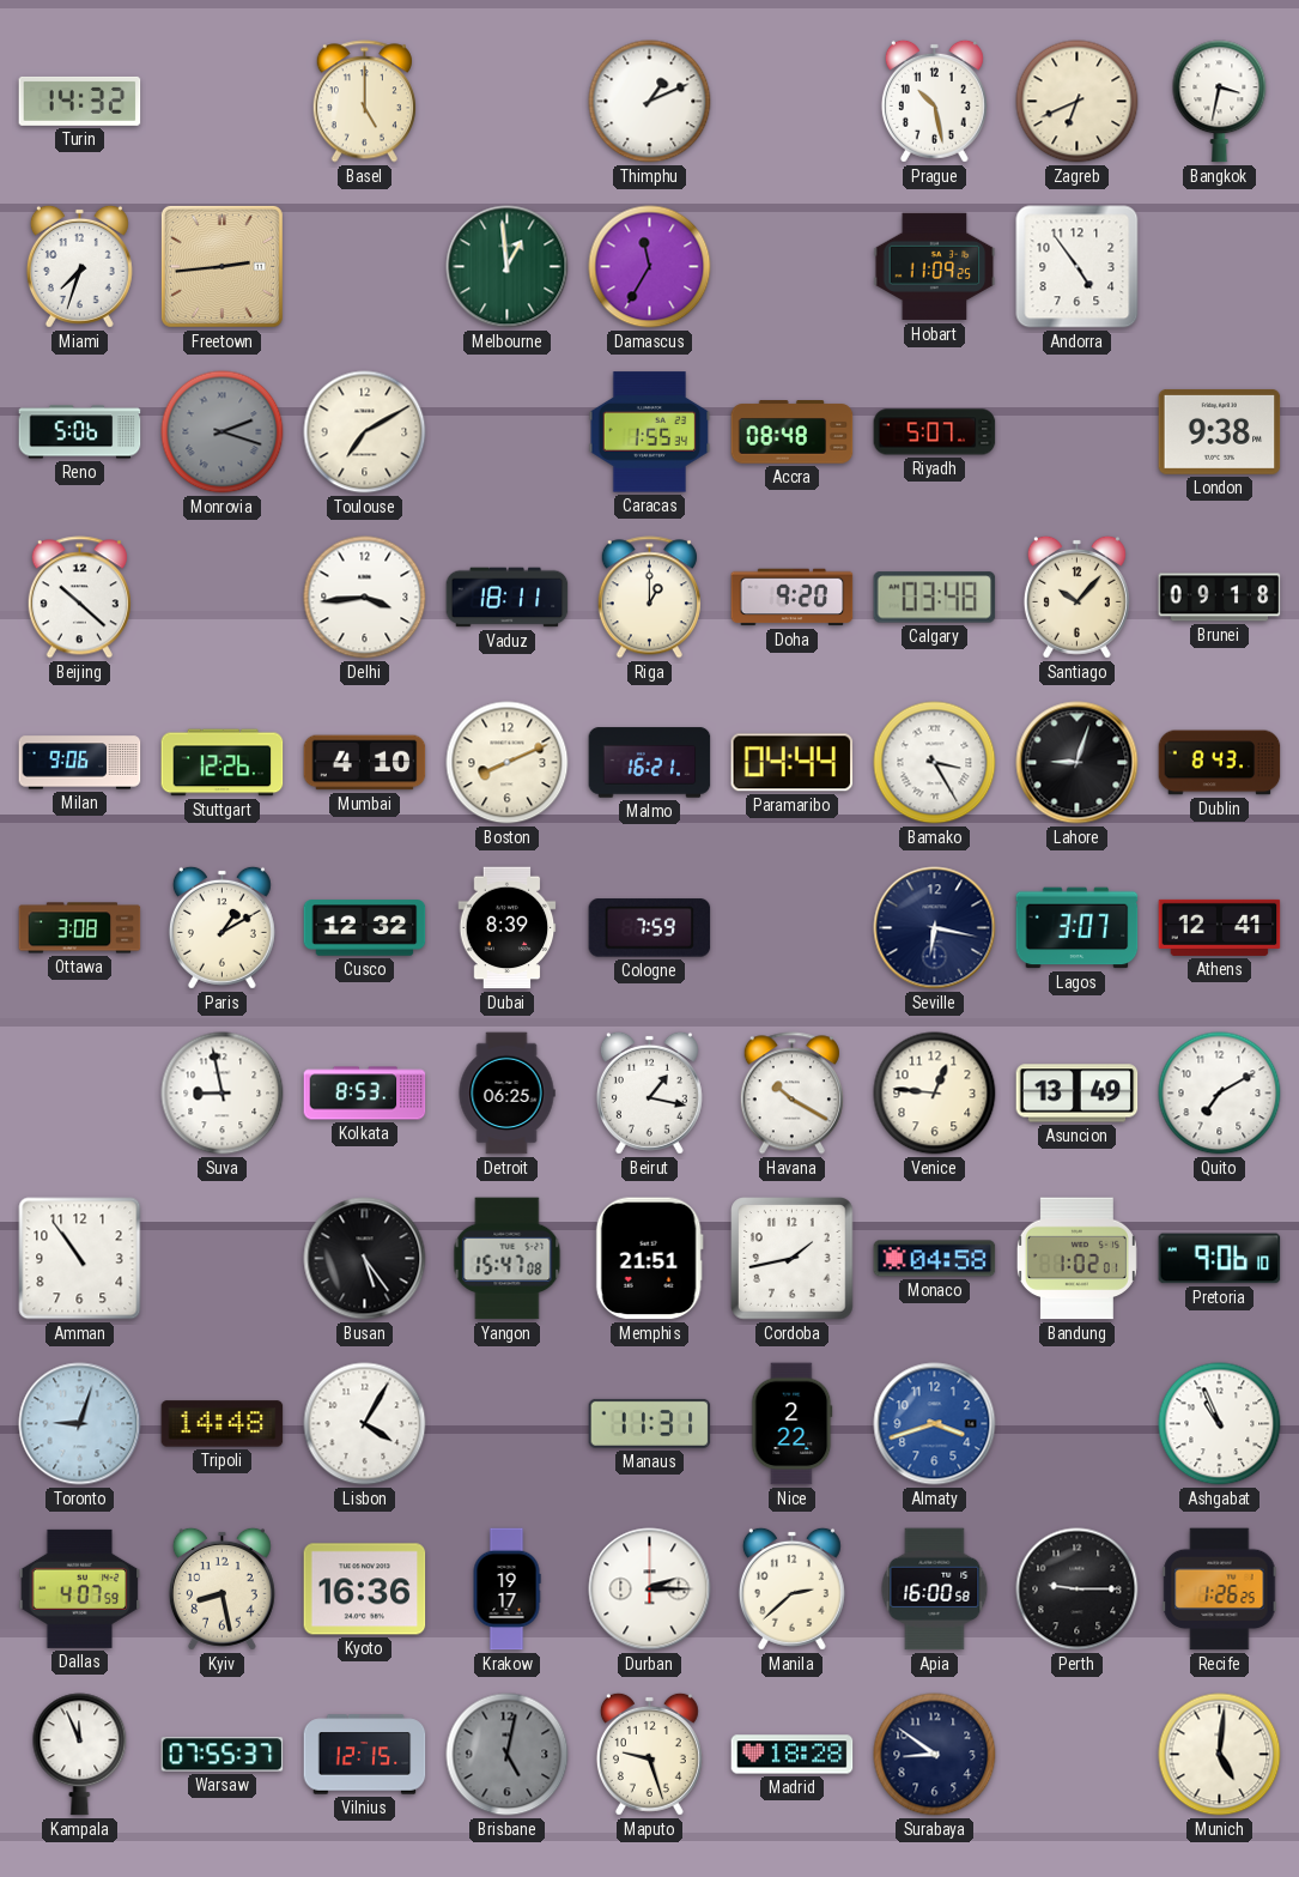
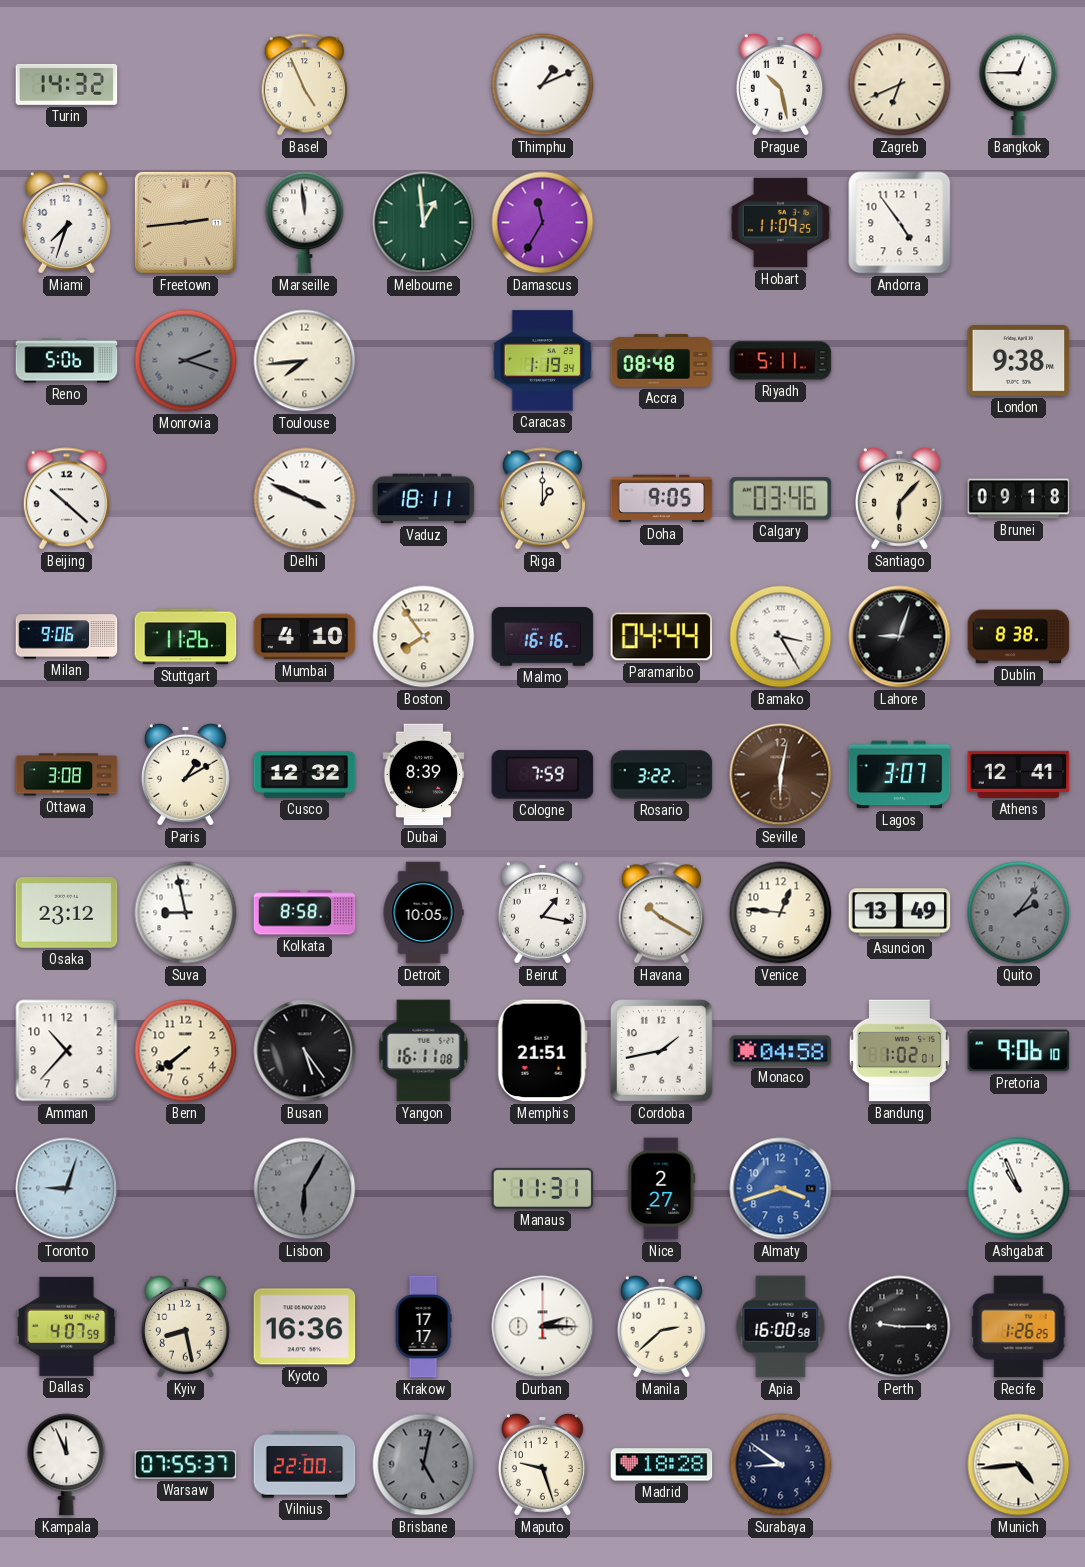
Basel: 5:00 -> 4:56
Bangkok: 3:32 -> 12:45
Marseille: none -> 11:59
Toulouse: 7:10 -> 7:44
Caracas: 1:55 -> 1:19
Riyadh: 5:07 -> 5:11
Delhi: 3:44 -> 3:49
Doha: 9:20 -> 9:05
Calgary: 03:48 -> 03:46
Santiago: 10:07 -> 6:07
Stuttgart: 12:26 -> 11:26
Boston: 8:11 -> 7:54
Malmo: 16:21 -> 16:16
Dublin: 8:43 -> 8:38
Rosario: none -> 3:22
Seville: 6:17 -> 6:02
Seville dial: navy -> brown
Osaka: none -> 23:12
Kolkata: 8:53 -> 8:58
Detroit: 06:25 -> 10:05
Quito: 7:10 -> 2:06
Quito dial: white -> grey
Amman: 10:54 -> 10:37
Bern: none -> 7:39
Yangon: 15:47 -> 16:11
Tripoli: 14:48 -> none
Lisbon: 4:05 -> 6:05
Lisbon dial: white -> grey
Nice: 2:22 -> 2:27
Krakow: 19:17 -> 17:17
Vilnius: 12:15 -> 22:00
Munich: 5:01 -> 4:44
